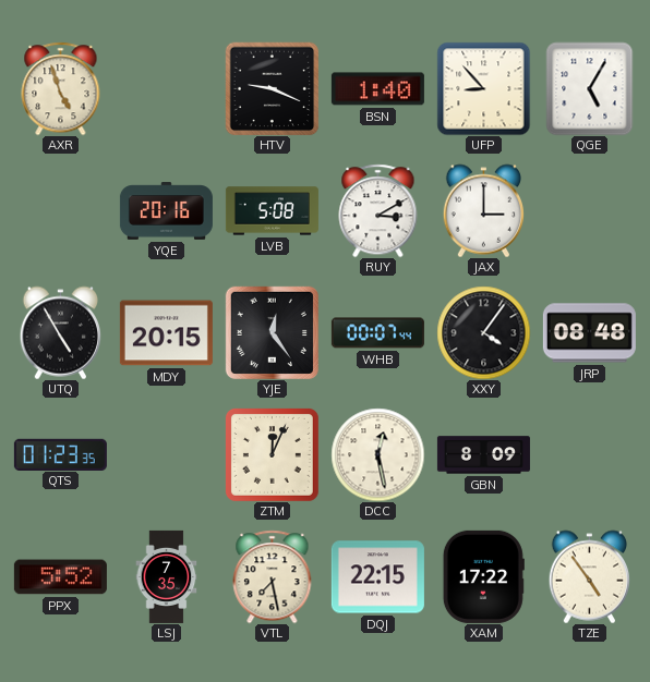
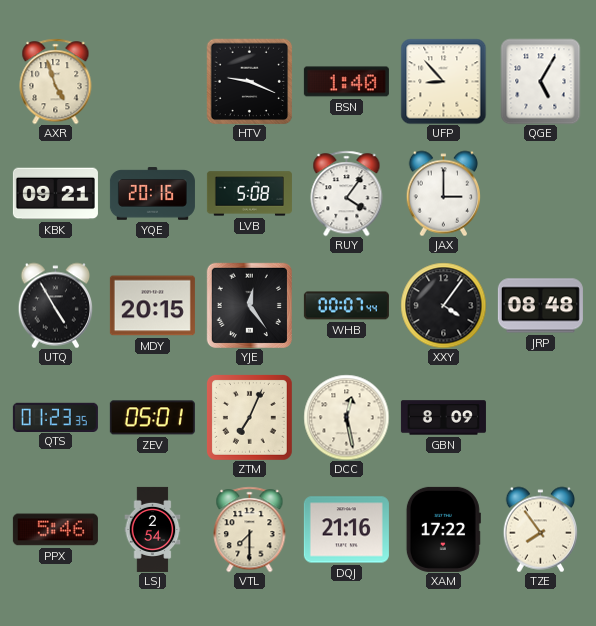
KBK: none -> 09:21
RUY: 3:10 -> 4:06
ZEV: none -> 05:01
ZTM: 12:04 -> 7:04
PPX: 5:52 -> 5:46
LSJ: 7:35 -> 2:54
VTL: 7:28 -> 7:30
DQJ: 22:15 -> 21:16
TZE: 4:54 -> 7:54
